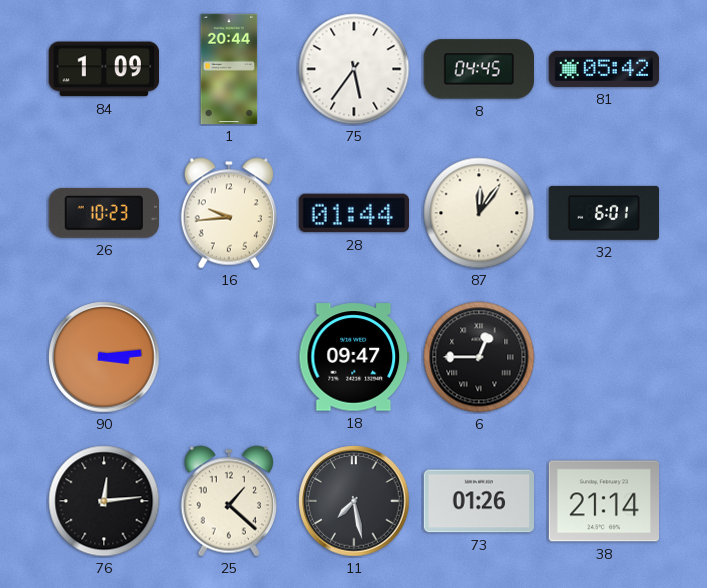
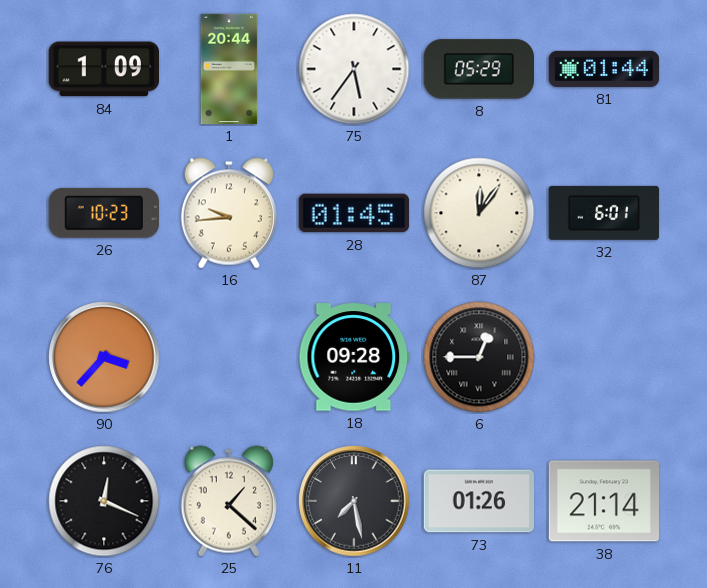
8: 04:45 -> 05:29
81: 05:42 -> 01:44
28: 01:44 -> 01:45
90: 3:14 -> 3:37
18: 09:47 -> 09:28
76: 12:14 -> 12:19
